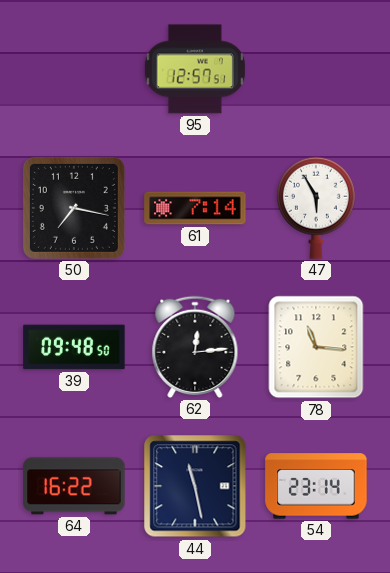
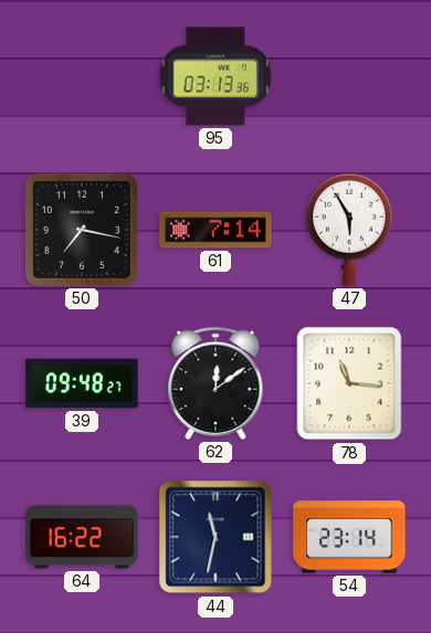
95: 12:57 -> 03:13
39: 09:48:50 -> 09:48:27
62: 12:14 -> 12:09
44: 11:28 -> 11:32
